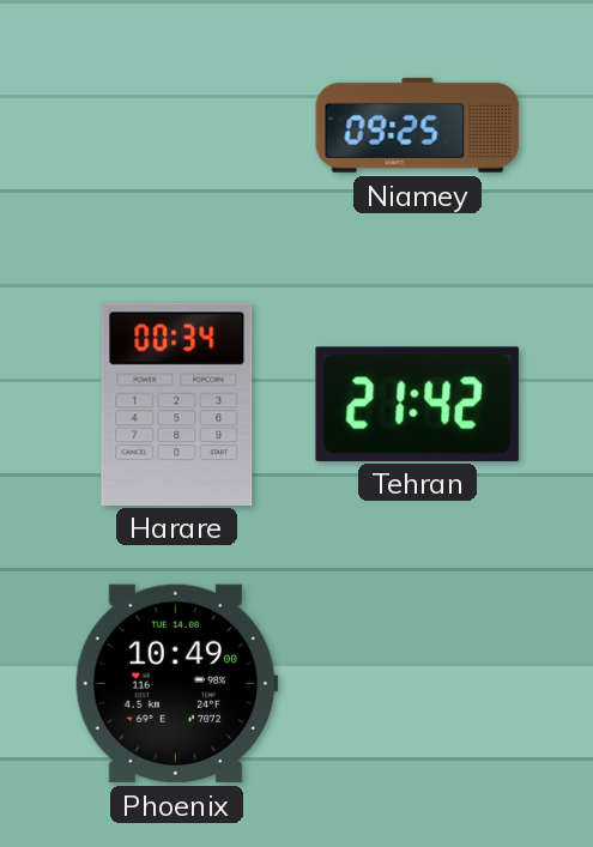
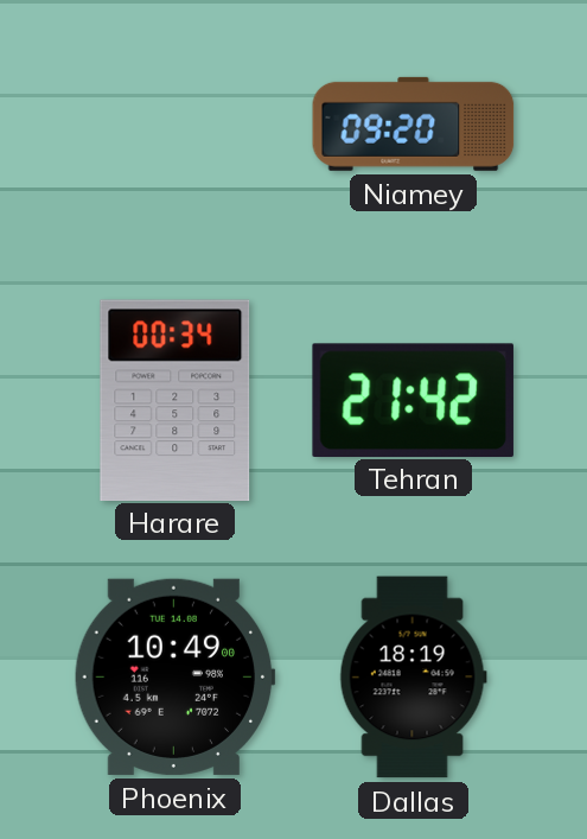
Niamey: 09:25 -> 09:20
Dallas: none -> 18:19
